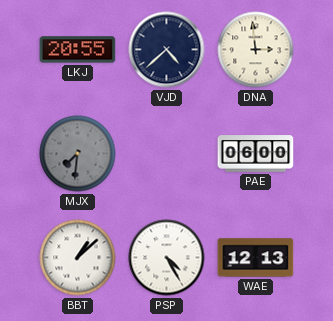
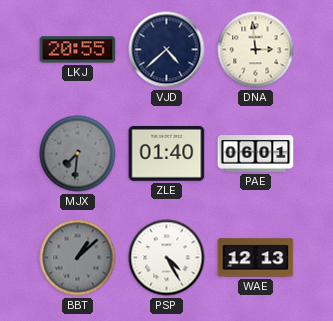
ZLE: none -> 01:40
PAE: 06:00 -> 06:01
BBT dial: white -> grey
